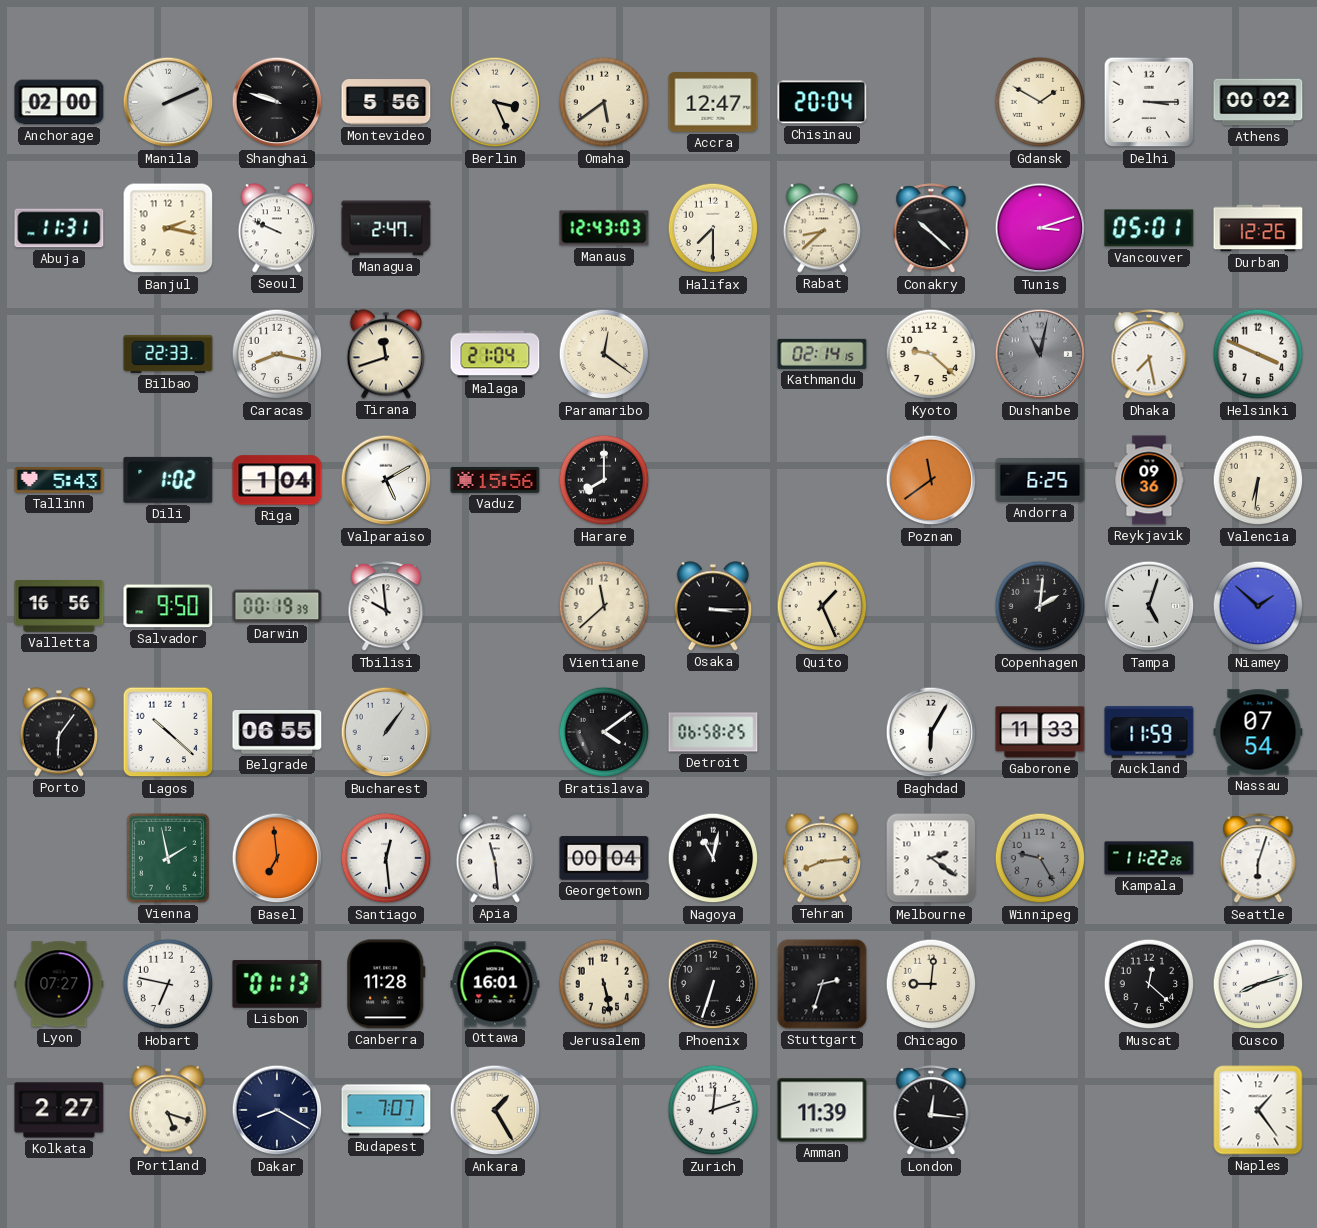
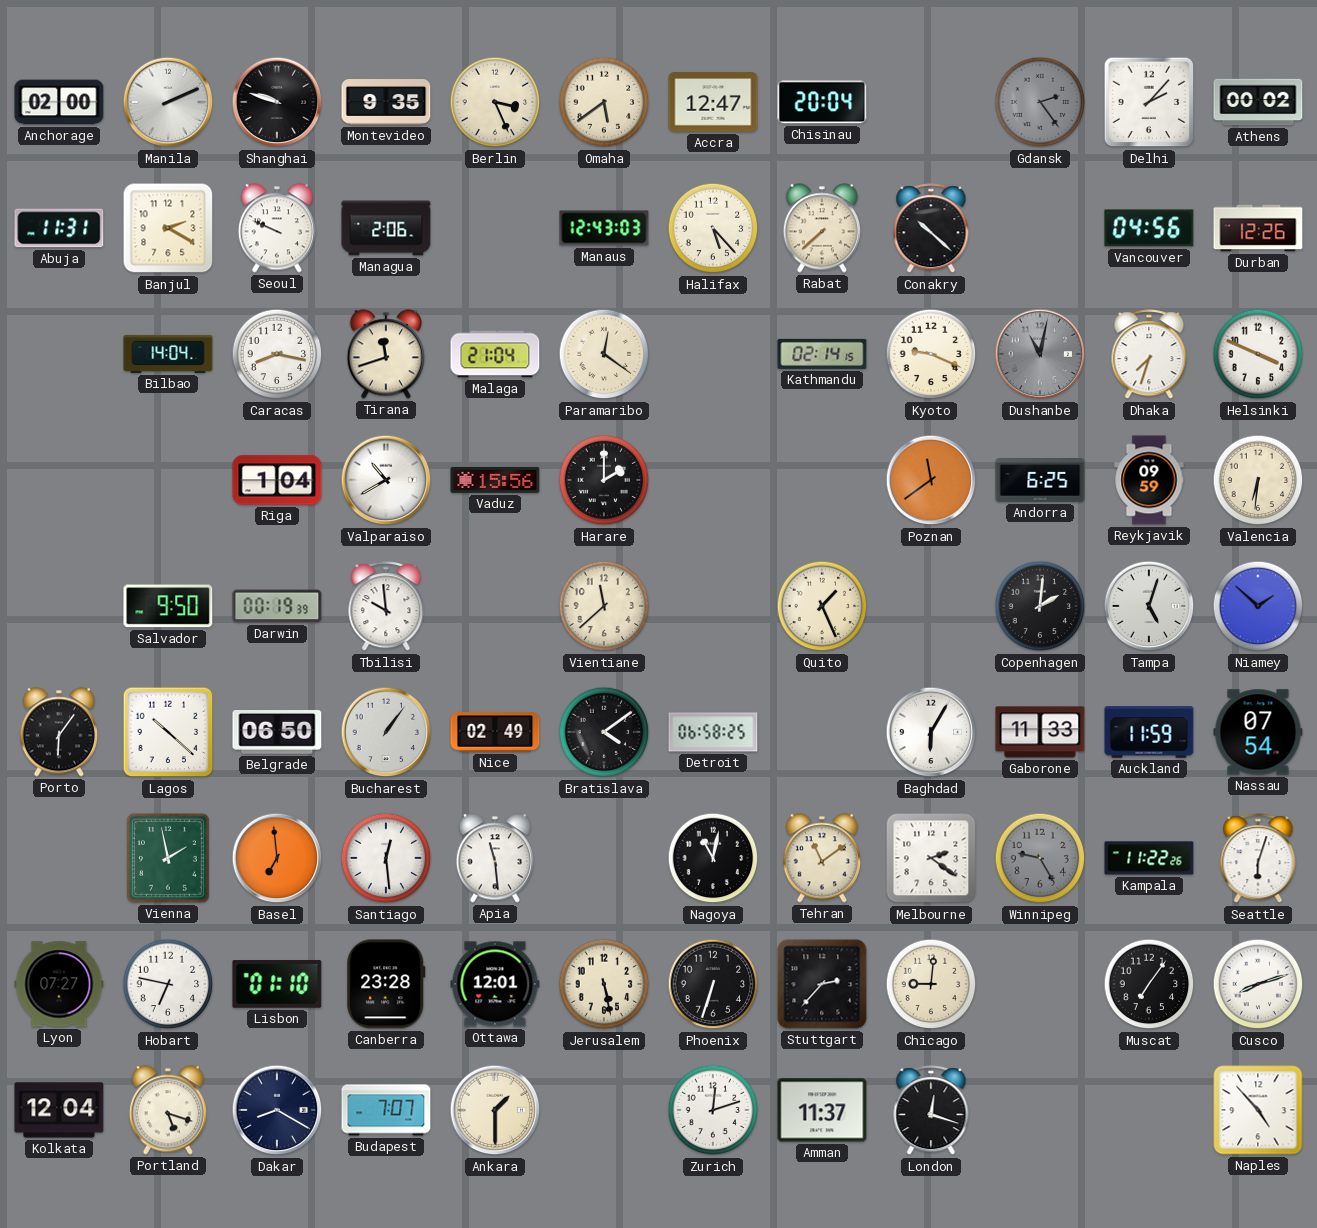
Montevideo: 5:56 -> 9:35
Gdansk: 1:50 -> 2:24
Gdansk dial: cream -> grey
Delhi: 3:15 -> 2:07
Banjul: 2:17 -> 2:20
Managua: 2:47 -> 2:06
Halifax: 7:30 -> 5:23
Rabat: 8:38 -> 7:38
Tunis: 3:12 -> none
Vancouver: 05:01 -> 04:56
Bilbao: 22:33 -> 14:04
Kyoto: 9:22 -> 9:19
Dhaka: 7:28 -> 7:33
Tallinn: 5:43 -> none
Dili: 1:02 -> none
Valparaiso: 5:10 -> 10:40
Harare: 8:00 -> 2:00
Reykjavik: 09:36 -> 09:59
Valletta: 16:56 -> none
Osaka: 3:15 -> none
Belgrade: 06:55 -> 06:50
Nice: none -> 02:49
Georgetown: 00:04 -> none
Tehran: 8:14 -> 11:09
Lisbon: 01:13 -> 01:10
Canberra: 11:28 -> 23:28
Ottawa: 16:01 -> 12:01
Stuttgart: 2:33 -> 2:37
Muscat: 12:22 -> 7:06
Kolkata: 2:27 -> 12:04
Ankara: 1:25 -> 1:30
Amman: 11:39 -> 11:37
London: 12:16 -> 12:18
Naples: 1:24 -> 4:53
